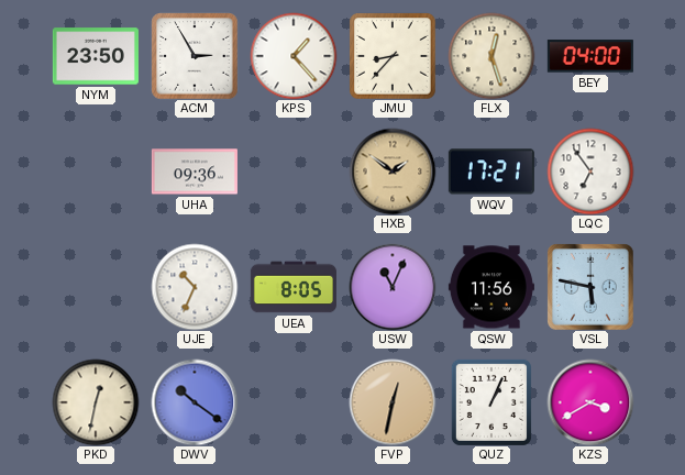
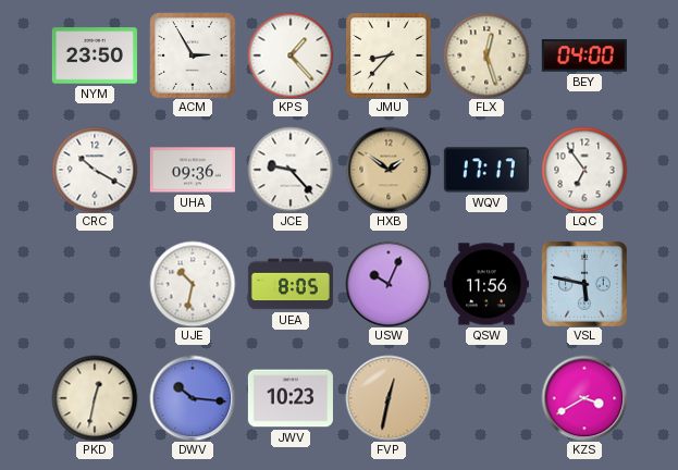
CRC: none -> 10:20
JCE: none -> 9:23
WQV: 17:21 -> 17:17
UJE: 10:34 -> 10:32
USW: 11:04 -> 10:04
DWV: 10:21 -> 10:16
JWV: none -> 10:23
QUZ: 1:04 -> none
